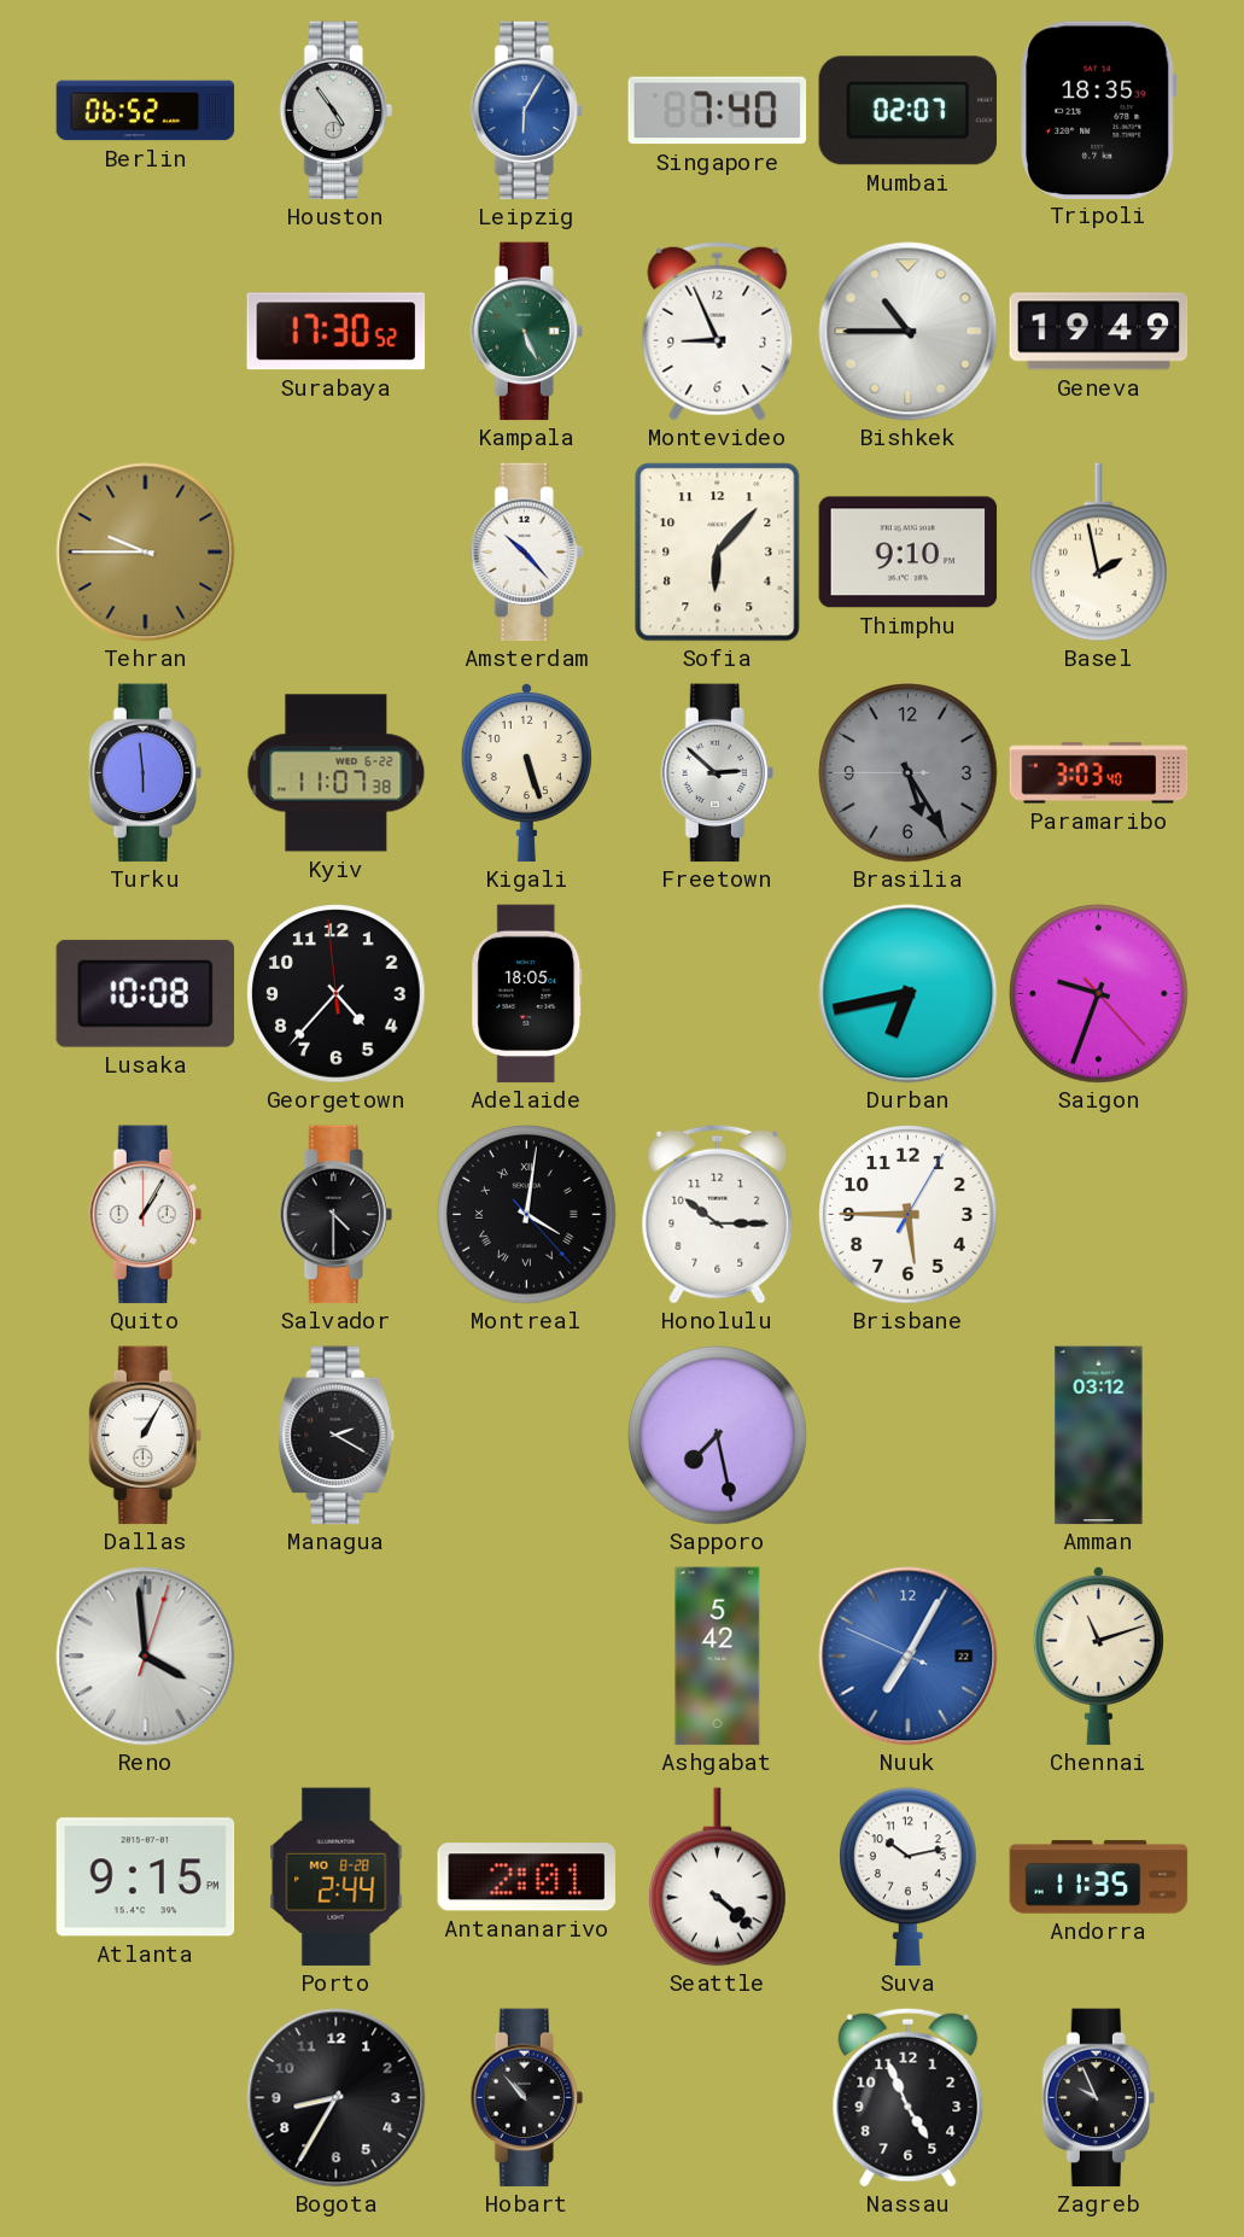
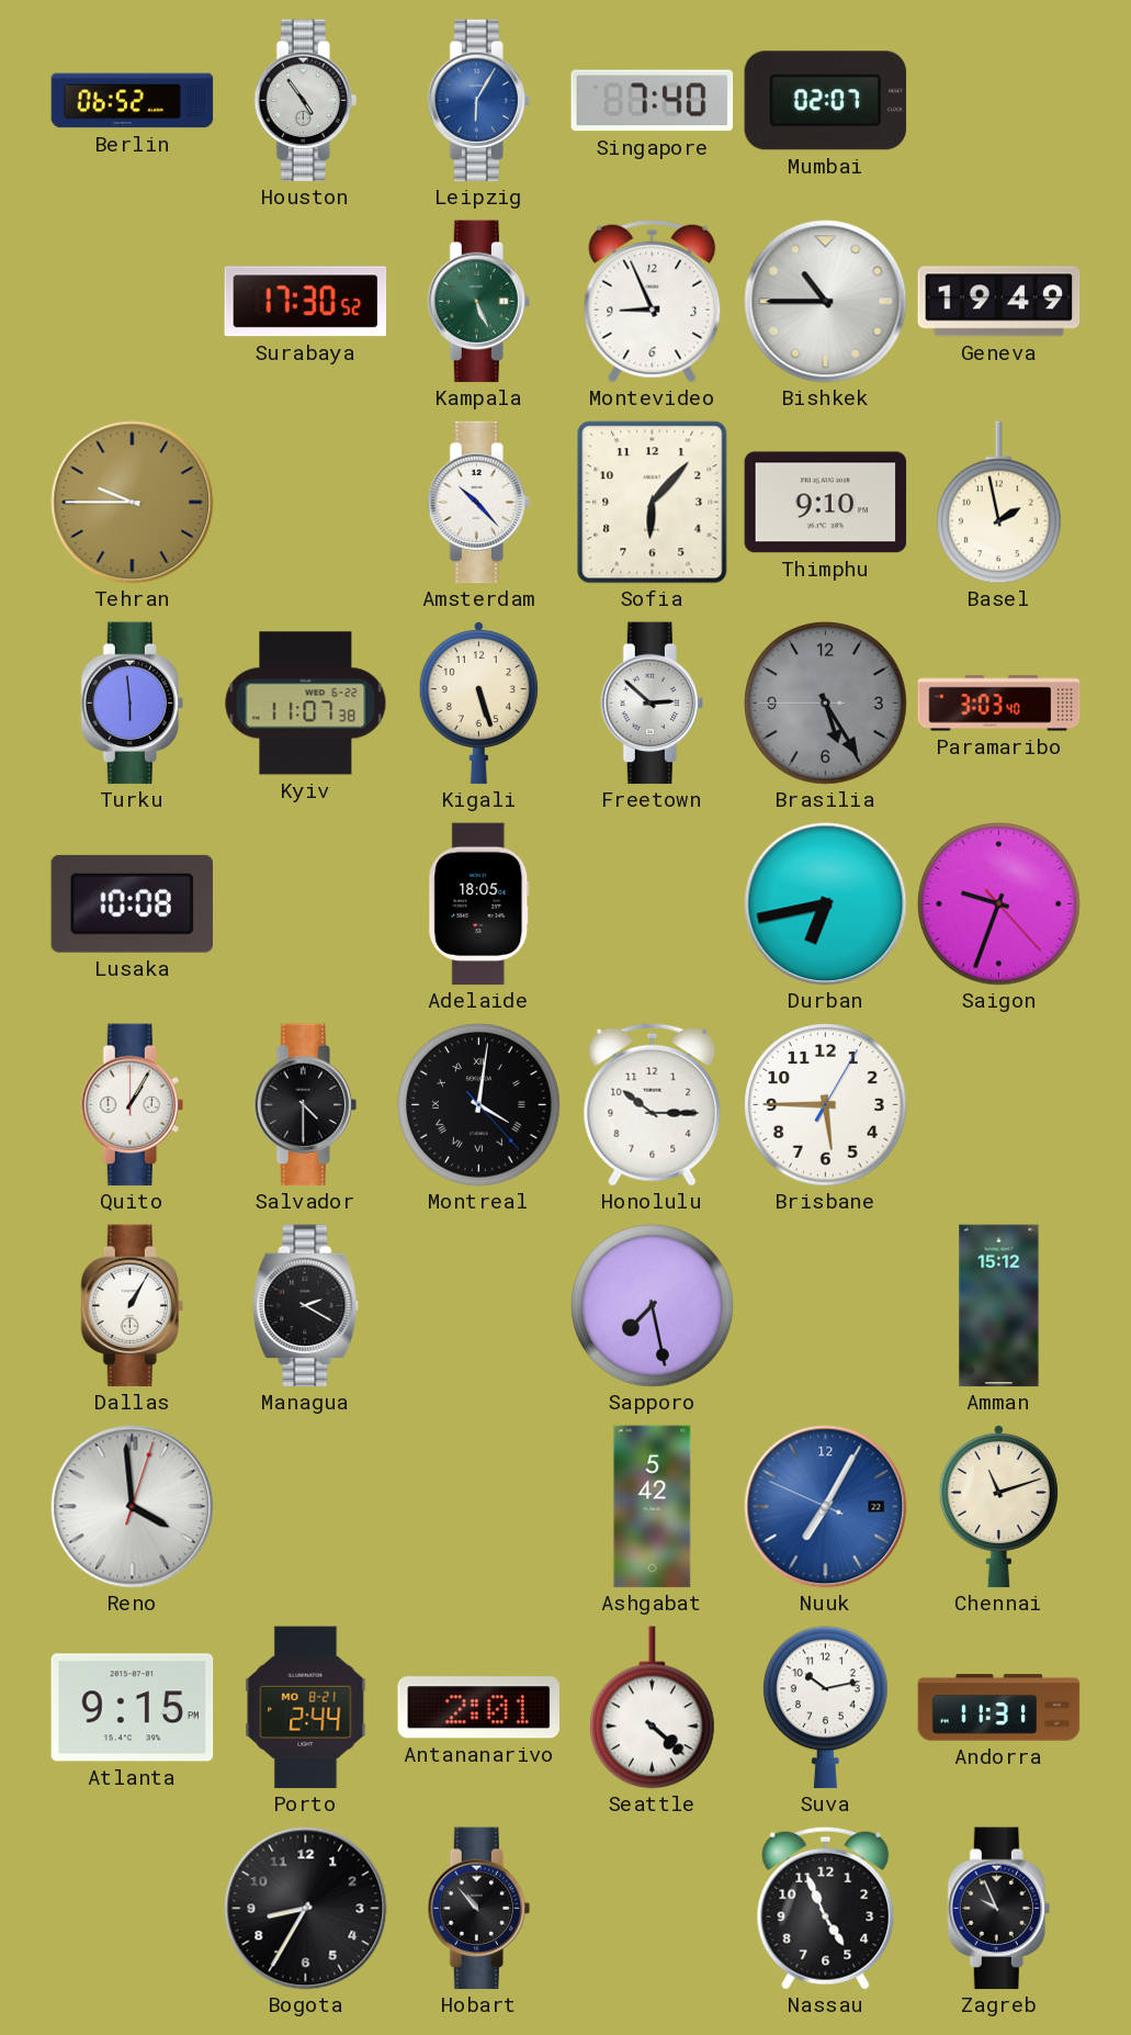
Tripoli: 18:35 -> none
Georgetown: 4:36 -> none
Amman: 03:12 -> 15:12
Porto date: MO 8-28 -> MO 8-21
Andorra: 11:35 -> 11:31
